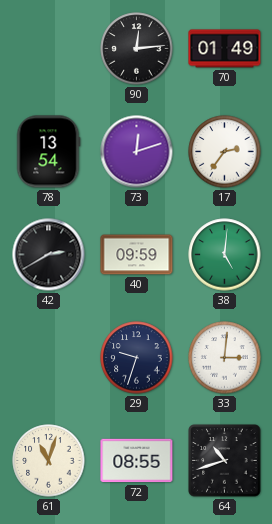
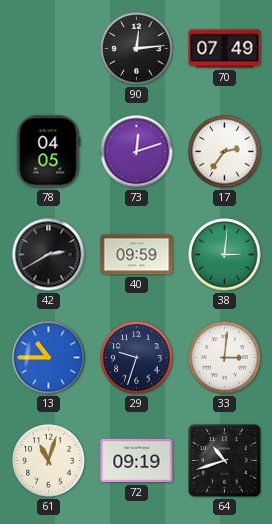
70: 01:49 -> 07:49
78: 13:54 -> 04:05
38: 5:01 -> 3:01
13: none -> 10:45
72: 08:55 -> 09:19
